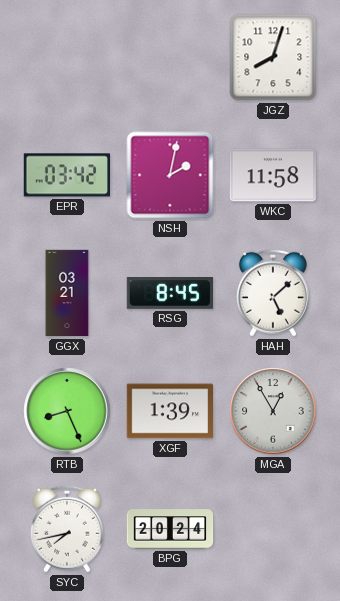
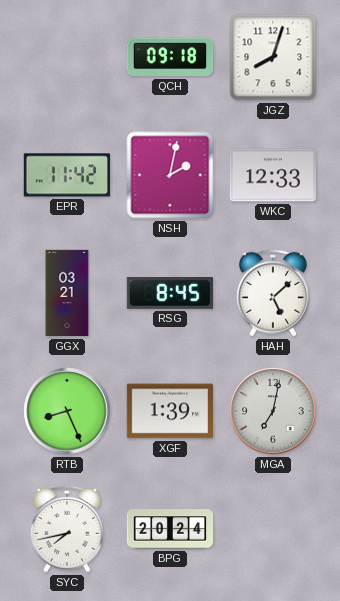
QCH: none -> 09:18
EPR: 03:42 -> 11:42
WKC: 11:58 -> 12:33
MGA: 12:55 -> 7:02
